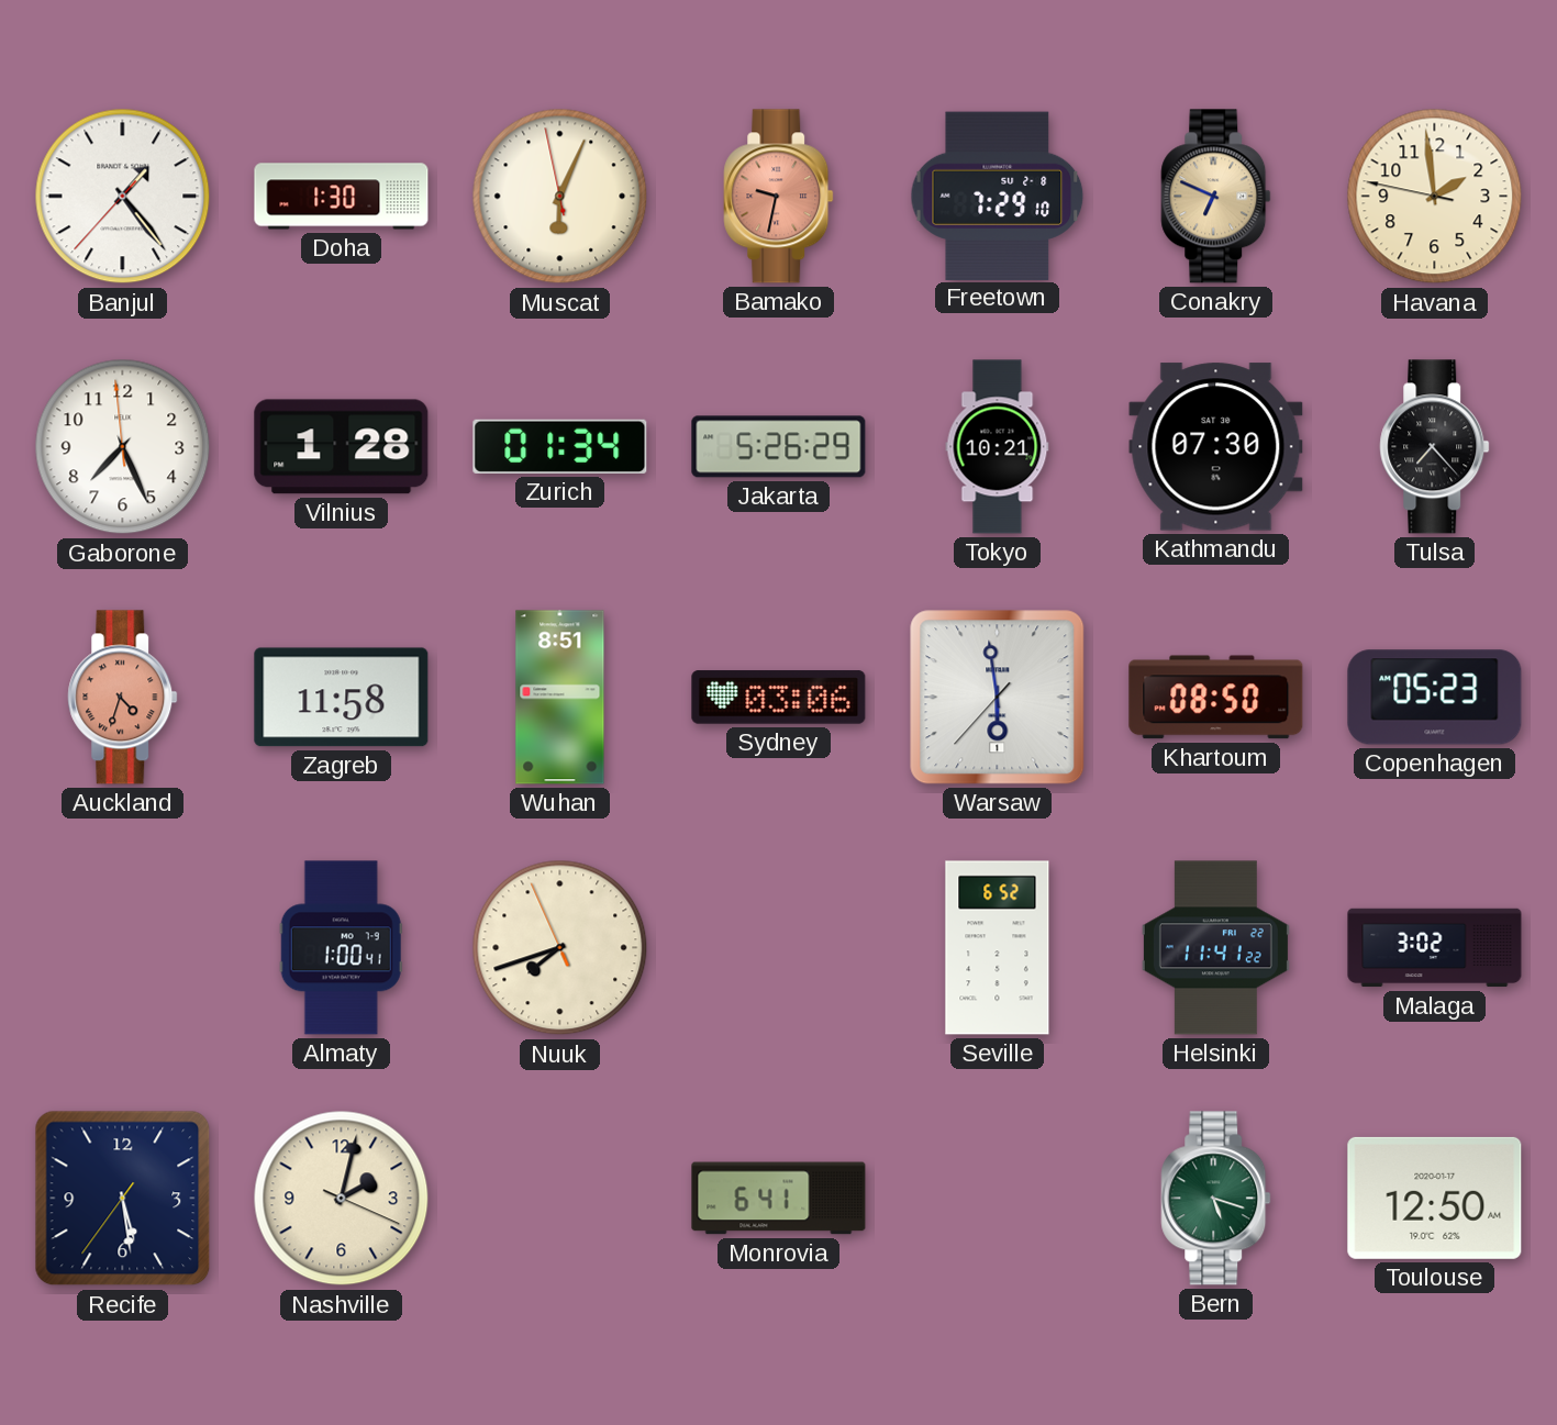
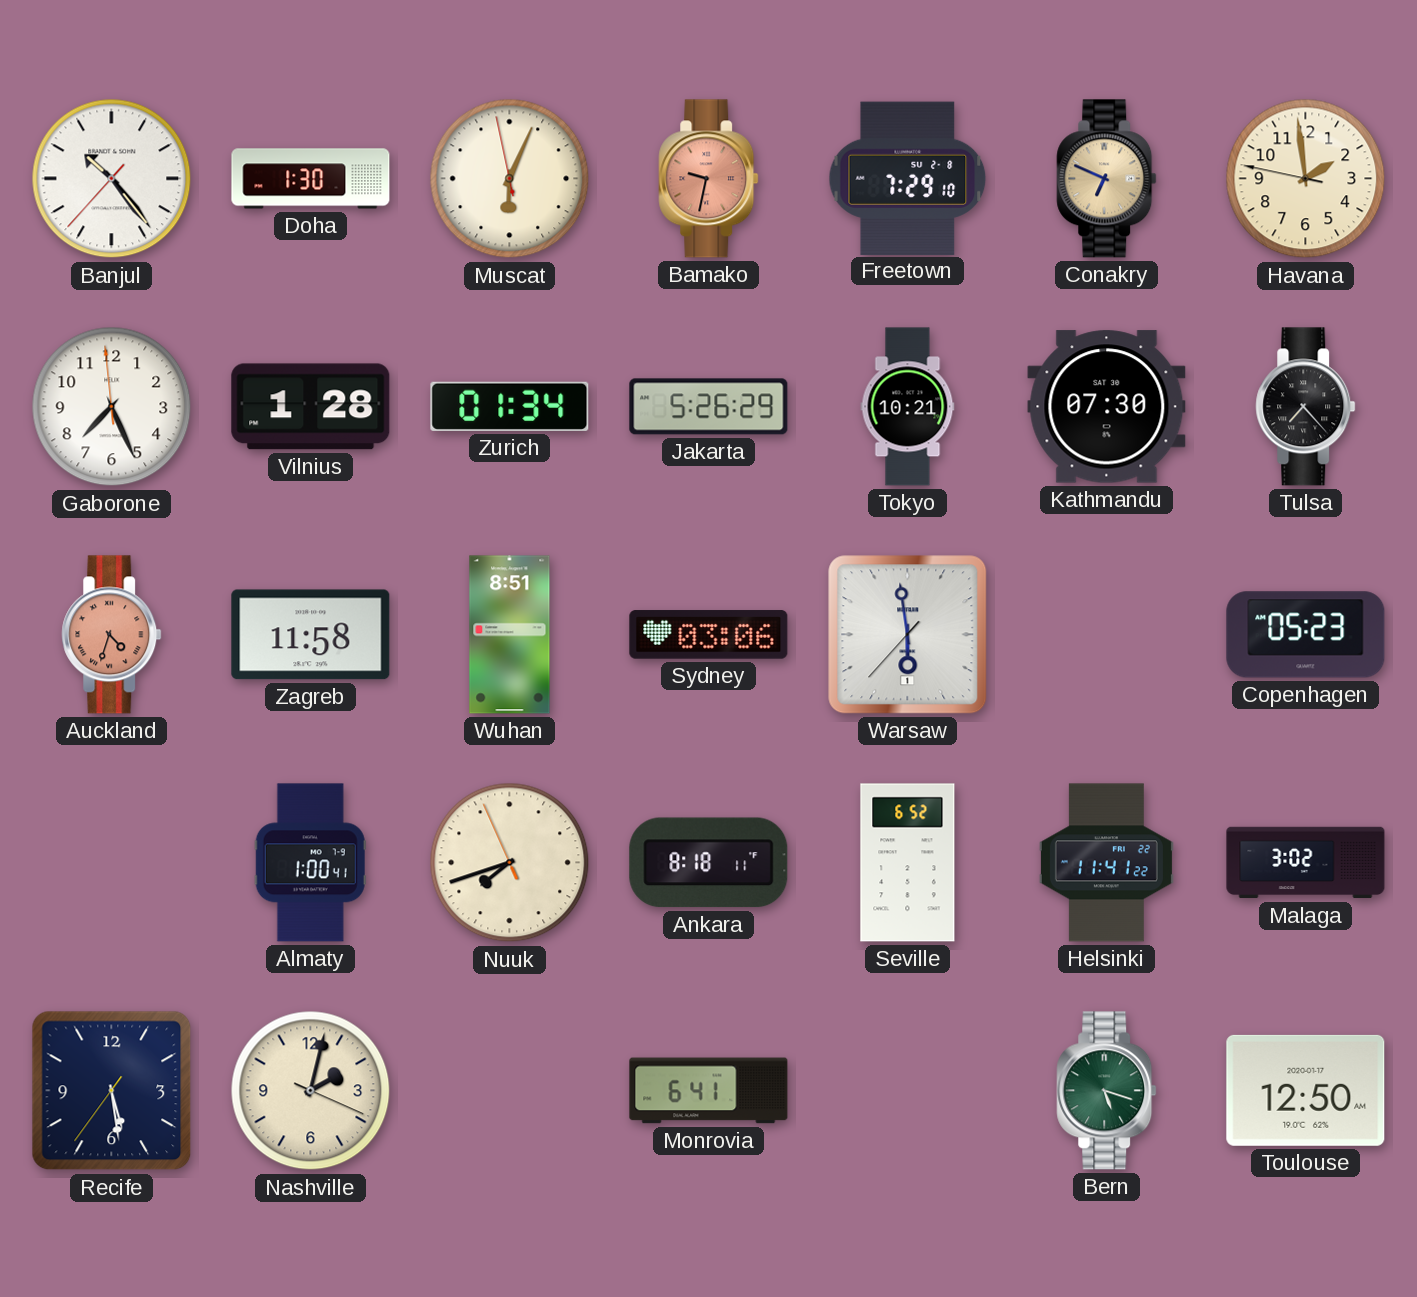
Banjul: 1:23 -> 10:23
Khartoum: 08:50 -> none
Ankara: none -> 8:18
